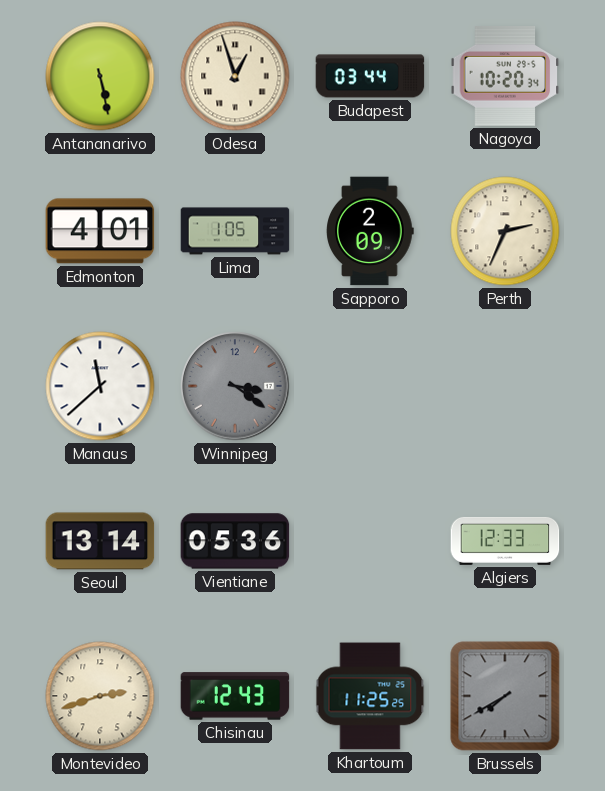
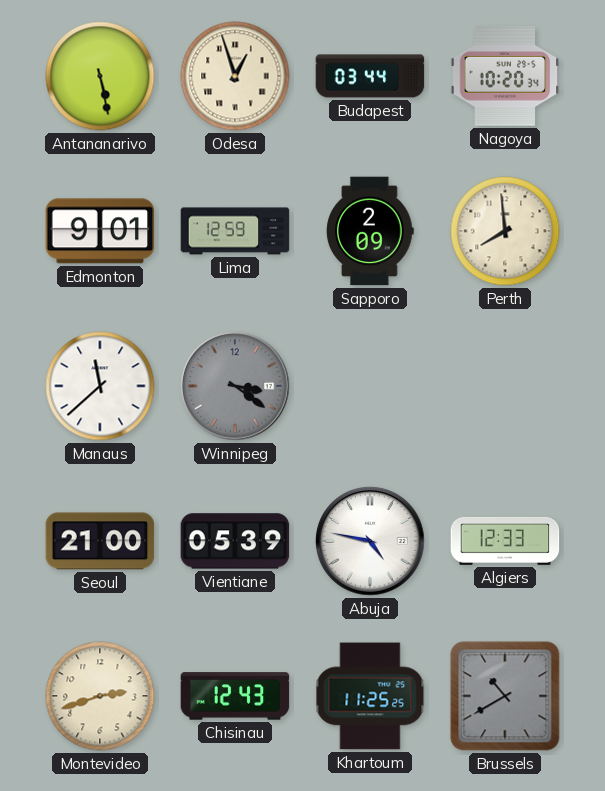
Edmonton: 4:01 -> 9:01
Lima: 1:05 -> 12:59
Perth: 2:34 -> 7:59
Seoul: 13:14 -> 21:00
Vientiane: 05:36 -> 05:39
Abuja: none -> 4:47
Brussels: 7:40 -> 10:40
